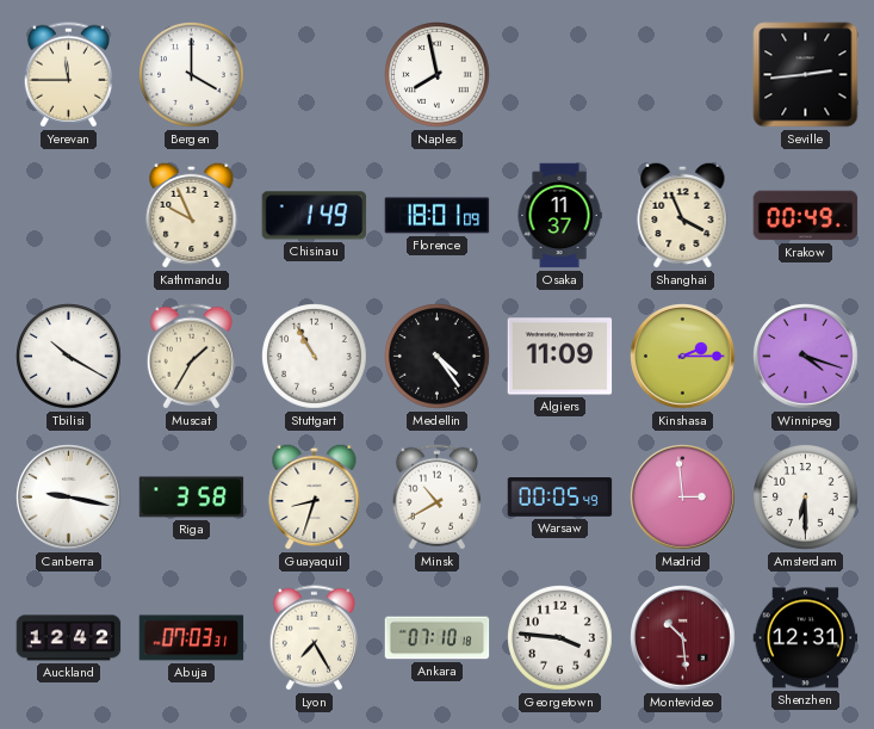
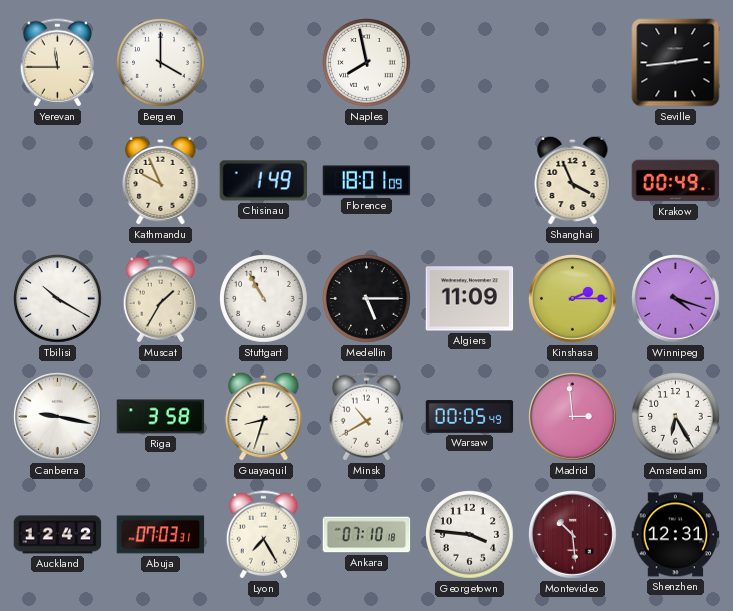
Osaka: 11:37 -> none
Medellin: 4:24 -> 5:15
Amsterdam: 6:30 -> 6:25
